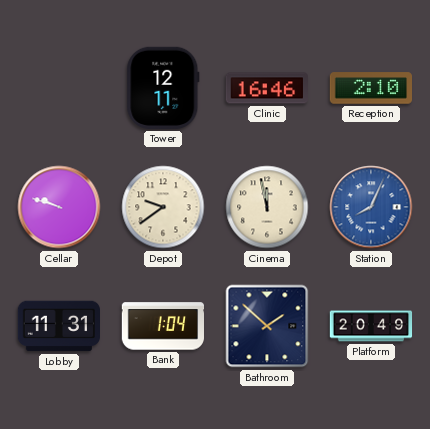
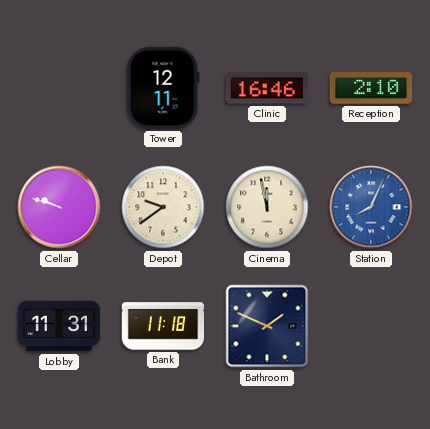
Bank: 1:04 -> 11:18
Bathroom: 1:52 -> 1:49
Platform: 20:49 -> none
